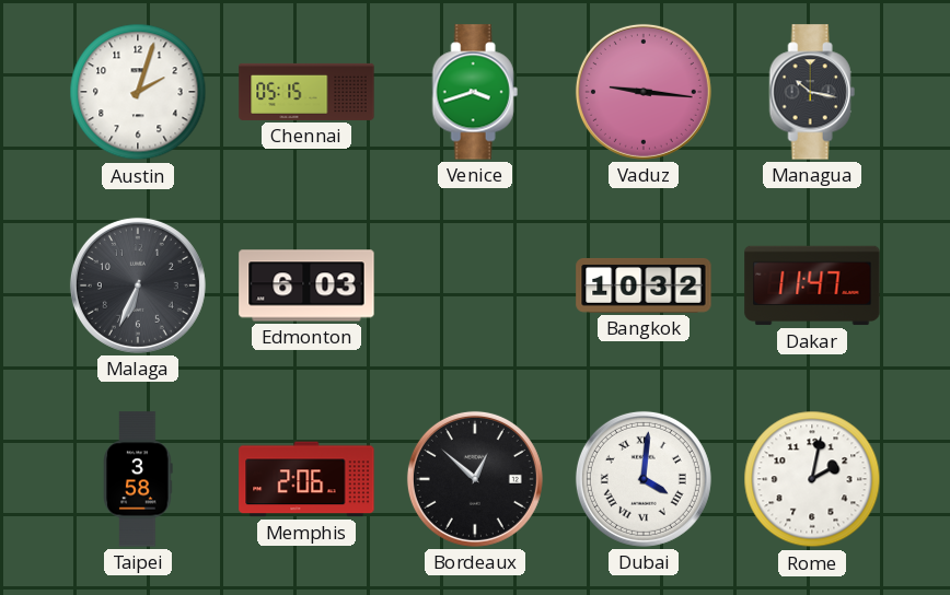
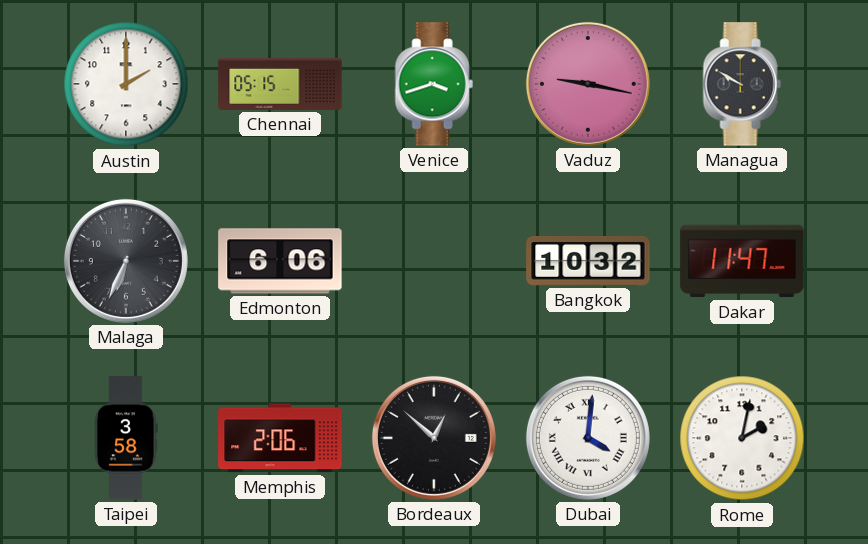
Austin: 2:03 -> 2:00
Vaduz: 9:16 -> 9:17
Managua: 10:17 -> 9:50
Edmonton: 6:03 -> 6:06
